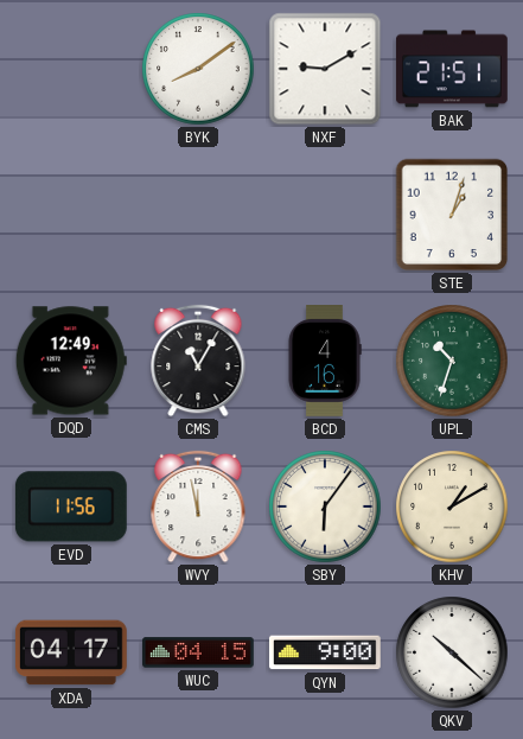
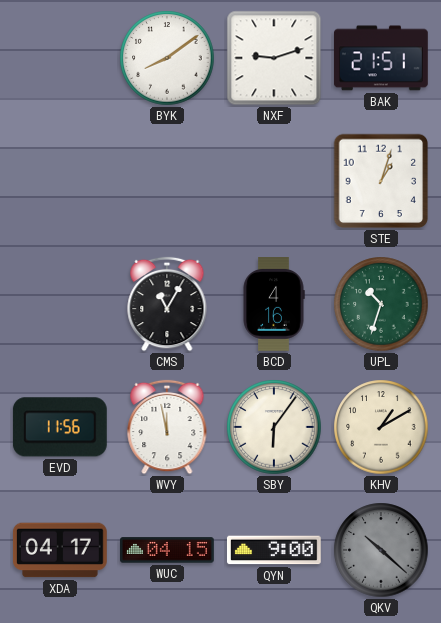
NXF: 9:10 -> 9:12
DQD: 12:49 -> none
QKV dial: white -> grey
